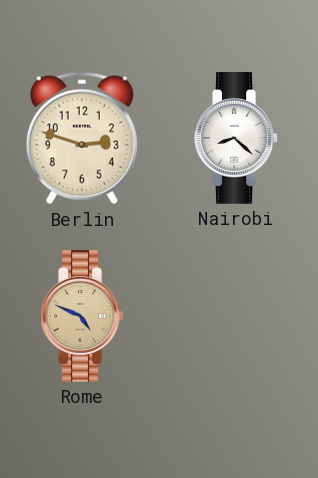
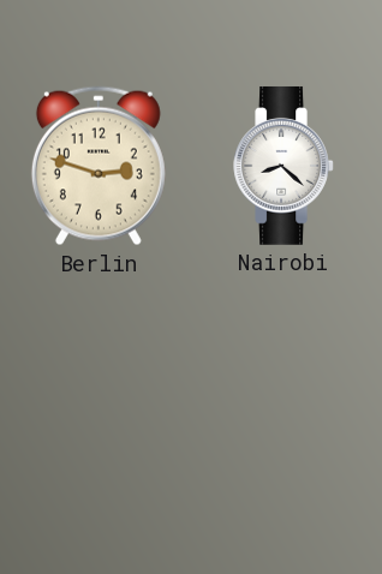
Rome: 4:49 -> none
